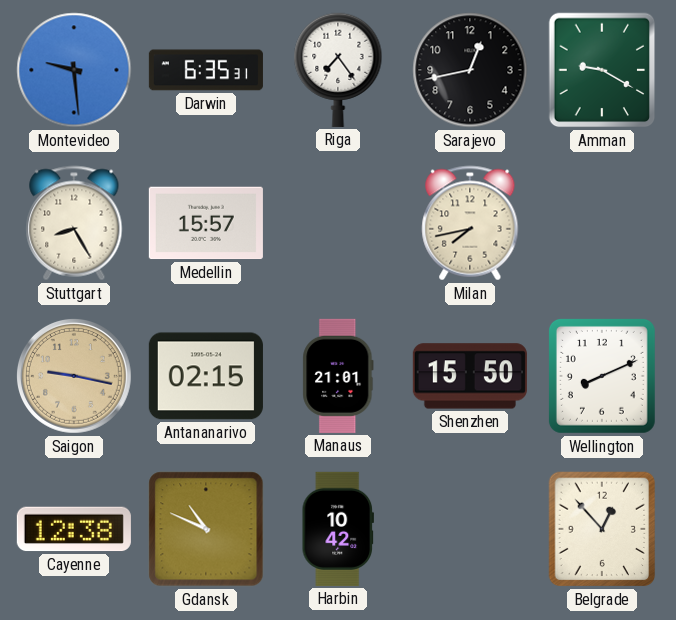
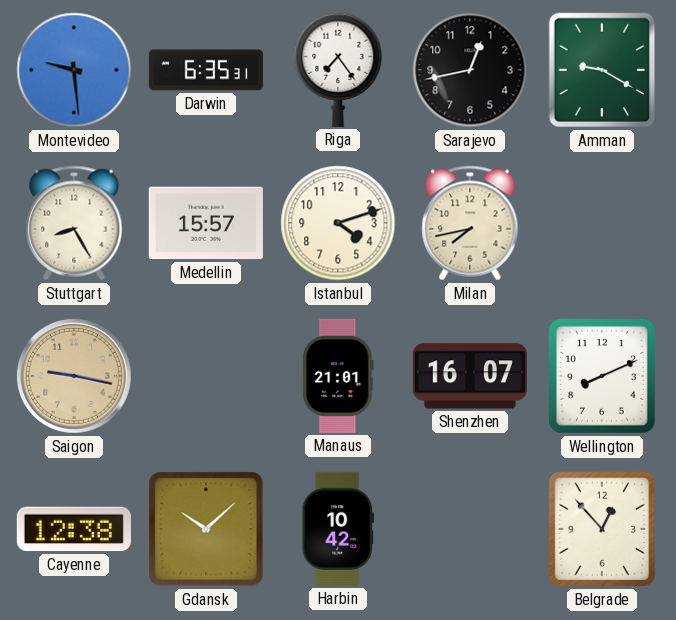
Istanbul: none -> 4:12
Antananarivo: 02:15 -> none
Shenzhen: 15:50 -> 16:07
Gdansk: 10:49 -> 10:08
